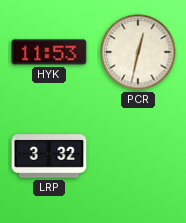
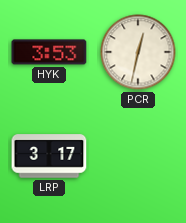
HYK: 11:53 -> 3:53
LRP: 3:32 -> 3:17
